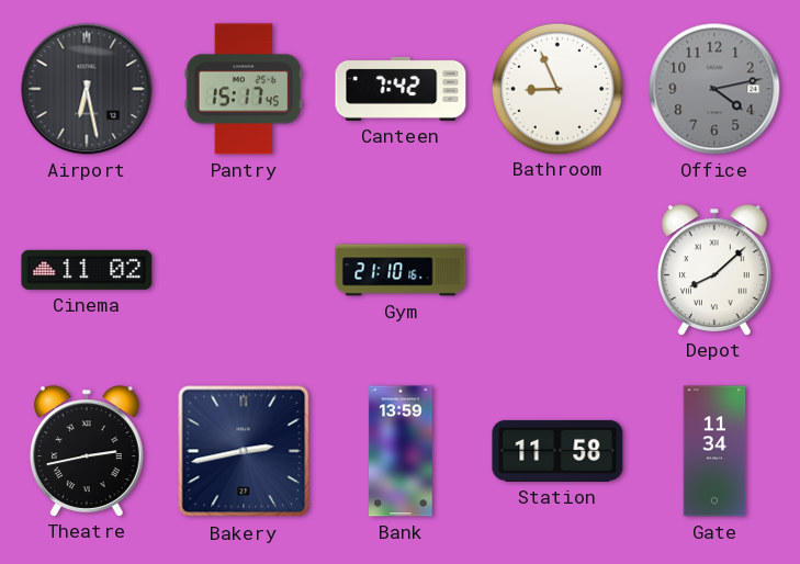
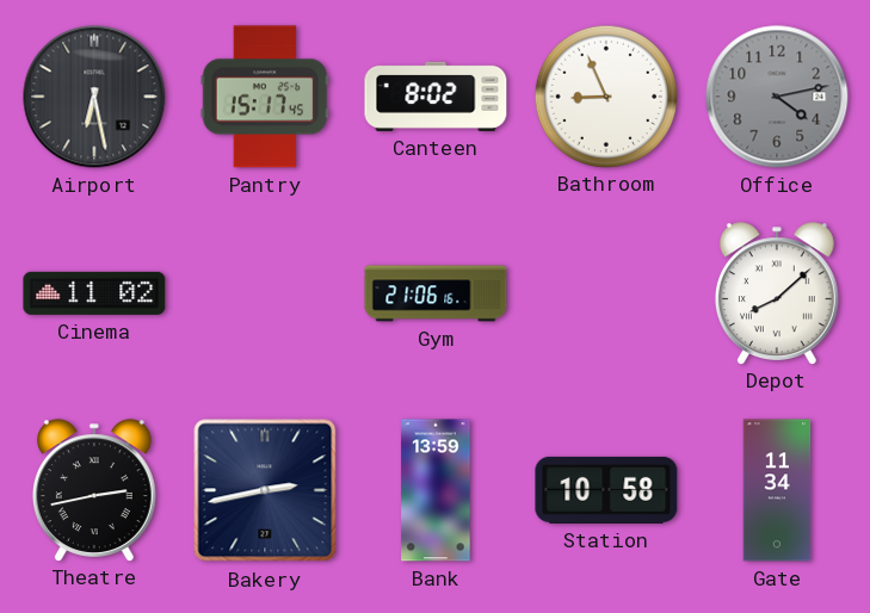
Canteen: 7:42 -> 8:02
Gym: 21:10 -> 21:06
Station: 11:58 -> 10:58
